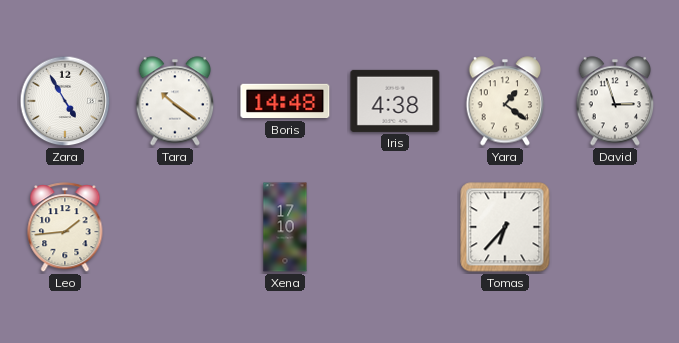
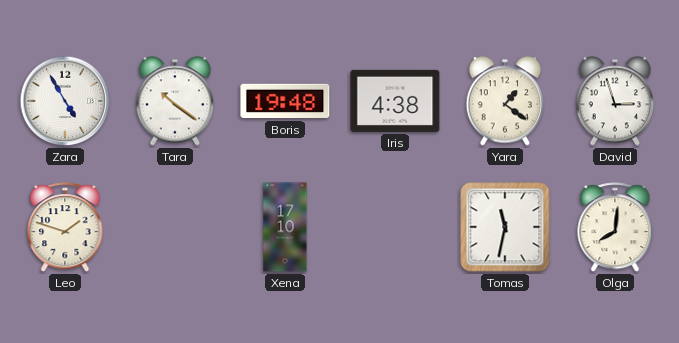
Boris: 14:48 -> 19:48
Leo: 1:44 -> 1:48
Tomas: 6:37 -> 11:32
Olga: none -> 8:01
